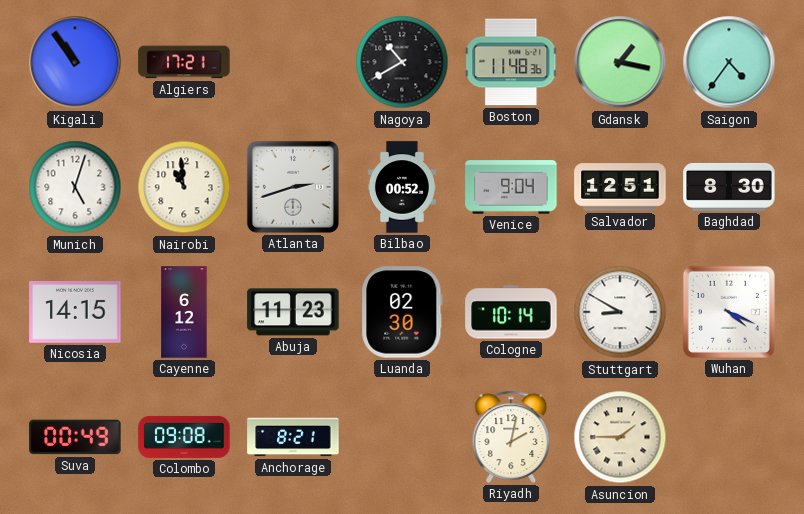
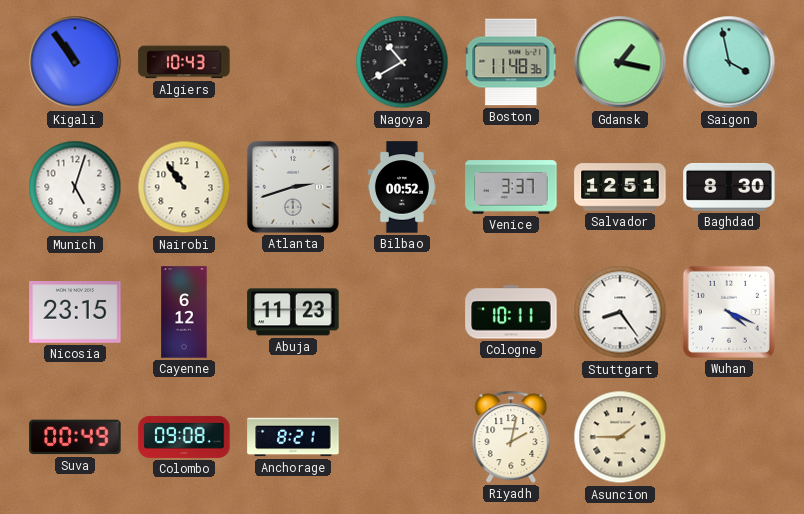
Algiers: 17:21 -> 10:43
Saigon: 4:36 -> 3:58
Nairobi: 10:59 -> 10:54
Venice: 9:04 -> 3:37
Nicosia: 14:15 -> 23:15
Luanda: 02:30 -> none
Cologne: 10:14 -> 10:11
Stuttgart: 8:50 -> 8:24
